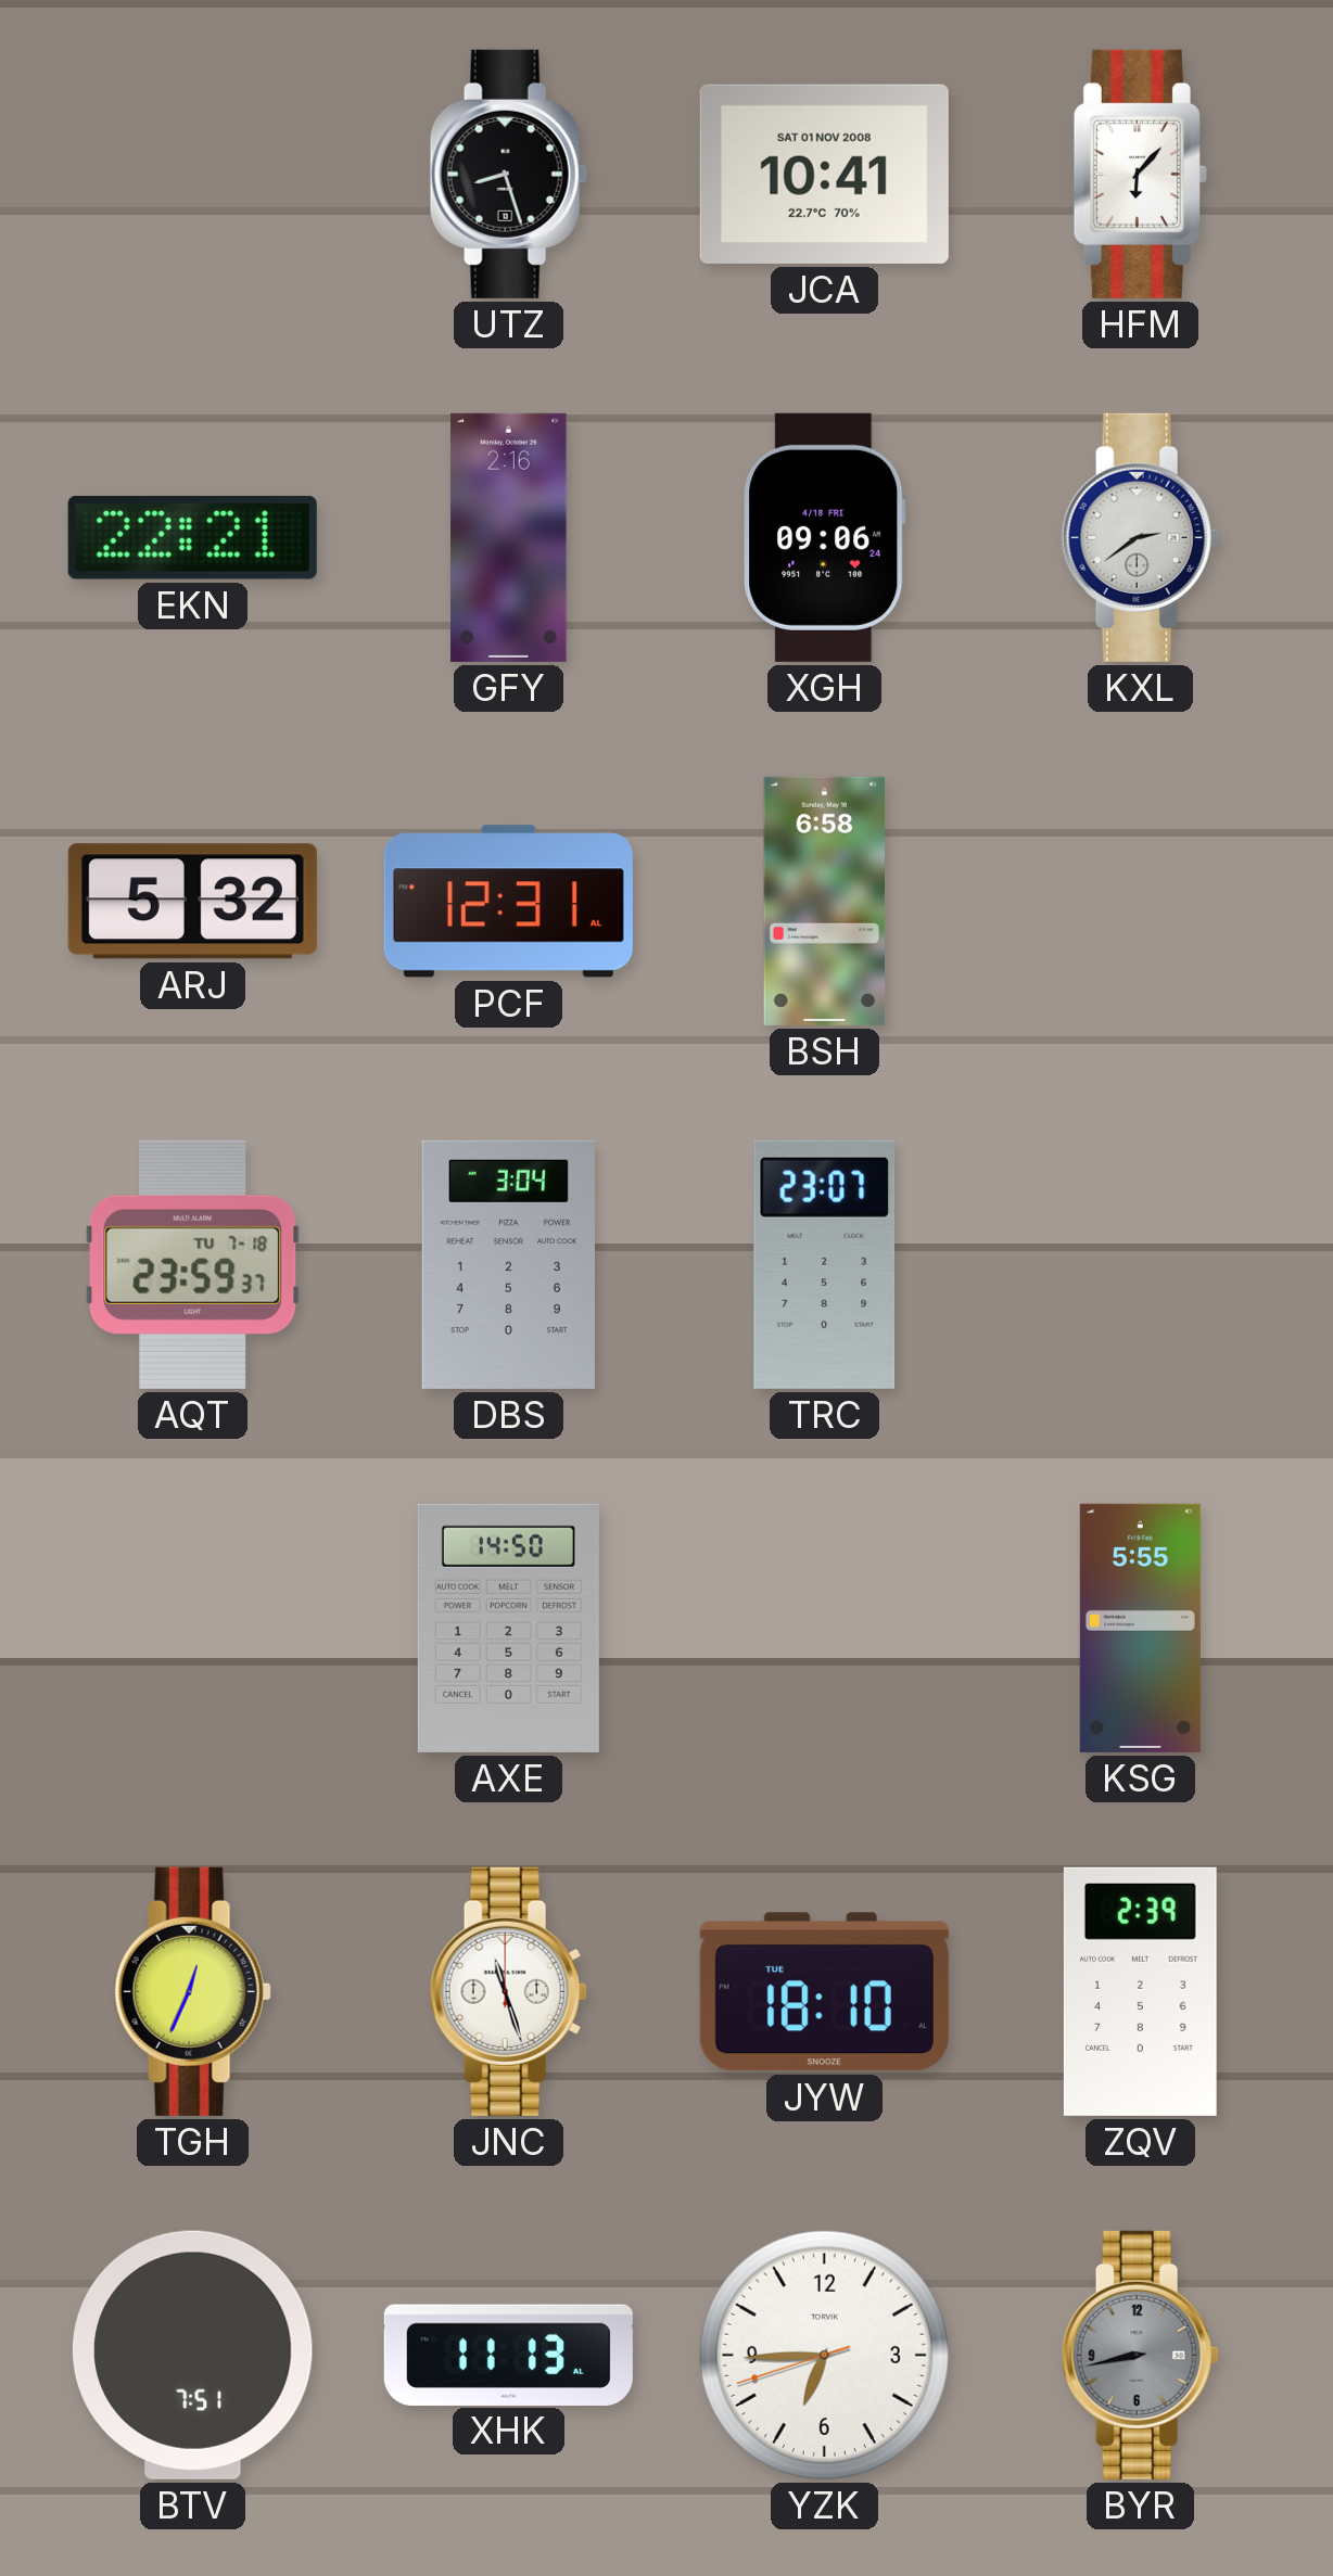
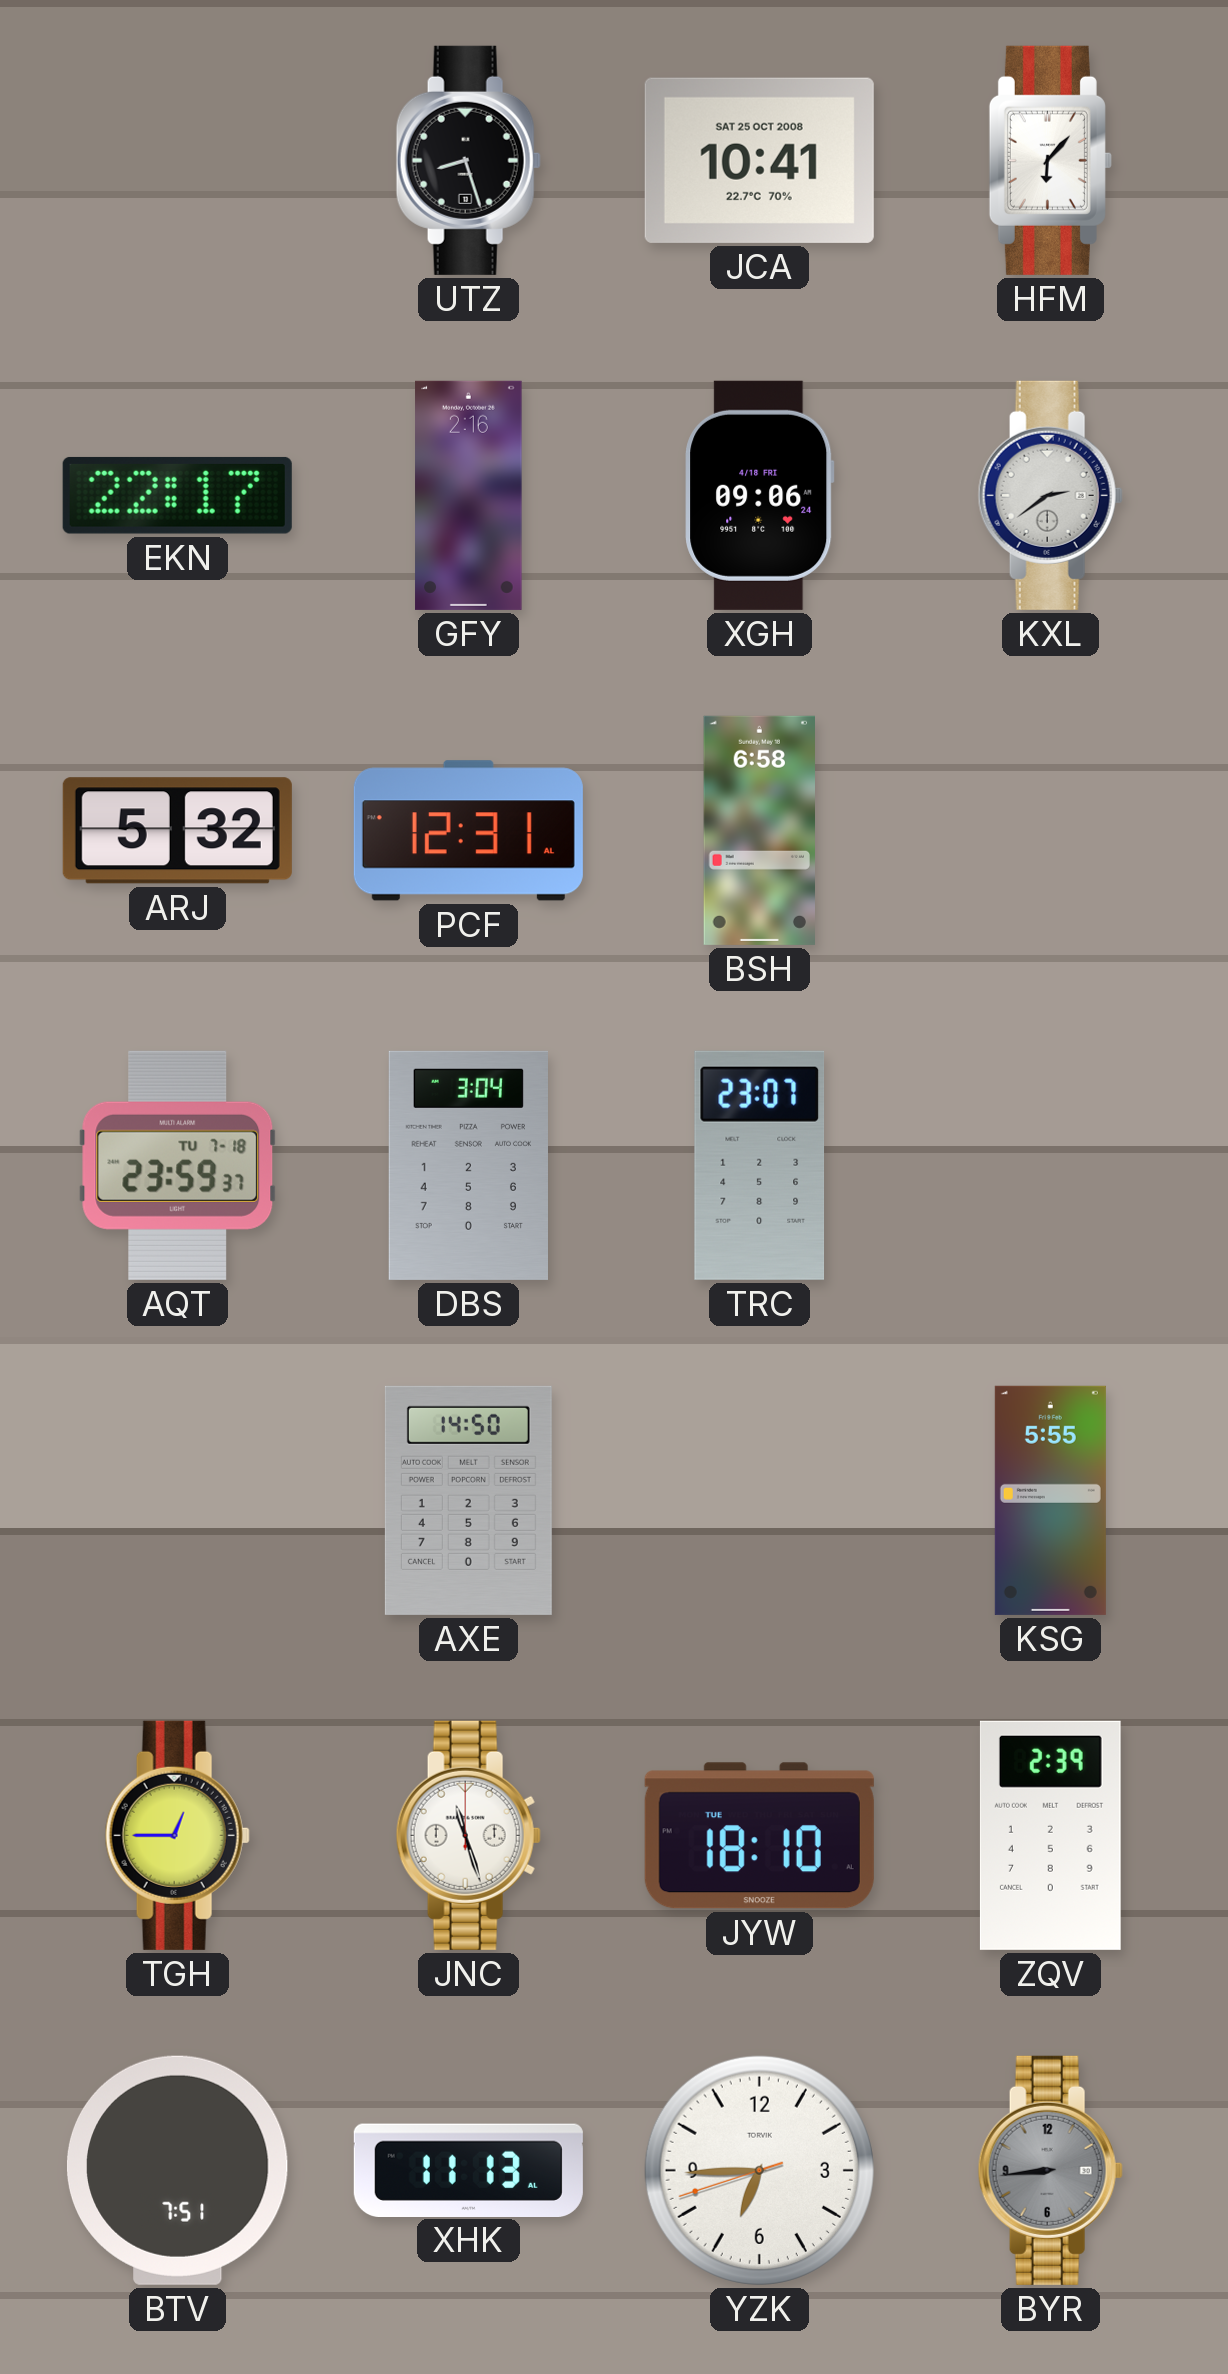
JCA date: SAT 01 NOV 2008 -> SAT 25 OCT 2008
EKN: 22:21 -> 22:17
TGH: 12:34 -> 12:45
BYR: 8:43 -> 8:44
